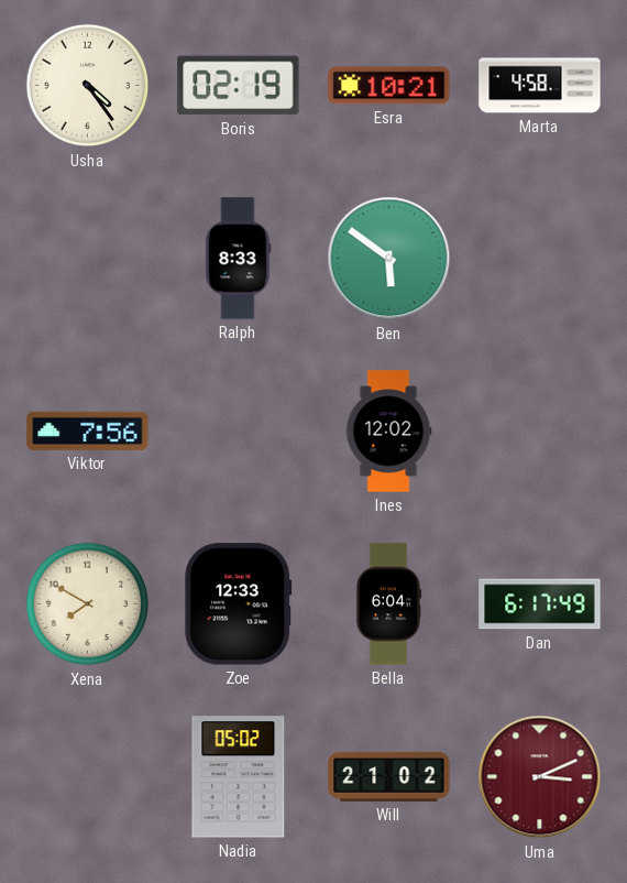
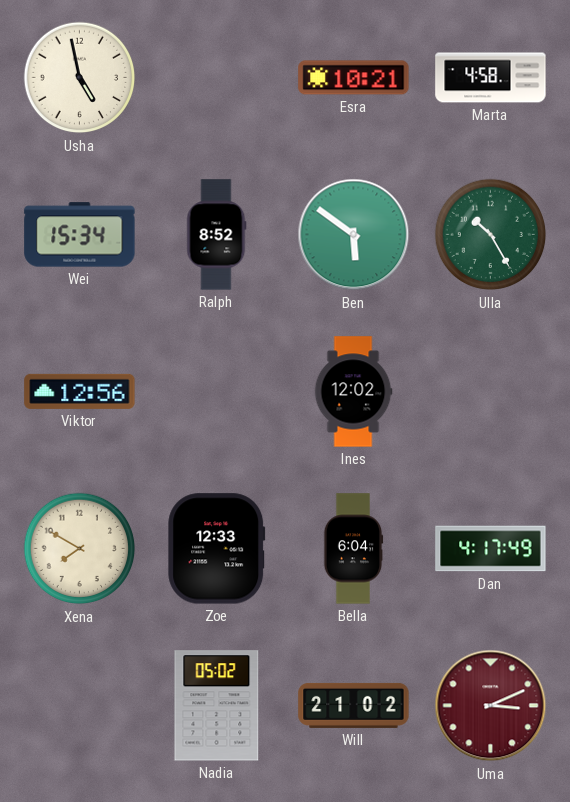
Usha: 4:24 -> 4:58
Boris: 02:19 -> none
Wei: none -> 15:34
Ralph: 8:33 -> 8:52
Ulla: none -> 10:25
Viktor: 7:56 -> 12:56
Dan: 6:17 -> 4:17
